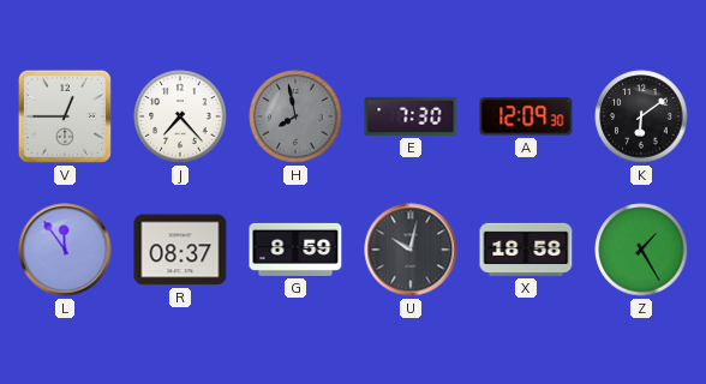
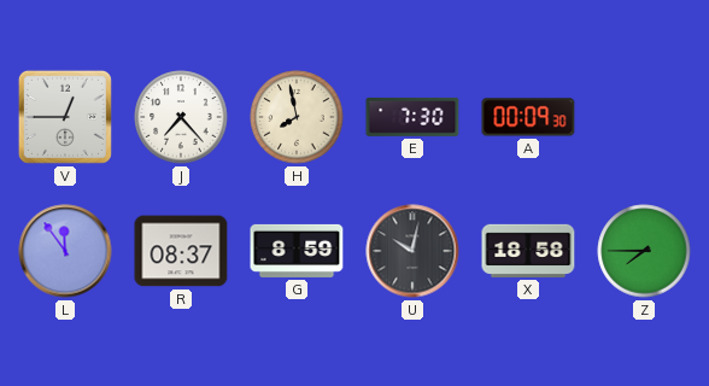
H dial: grey -> cream
A: 12:09 -> 00:09
K: 6:09 -> none
Z: 1:25 -> 7:45
